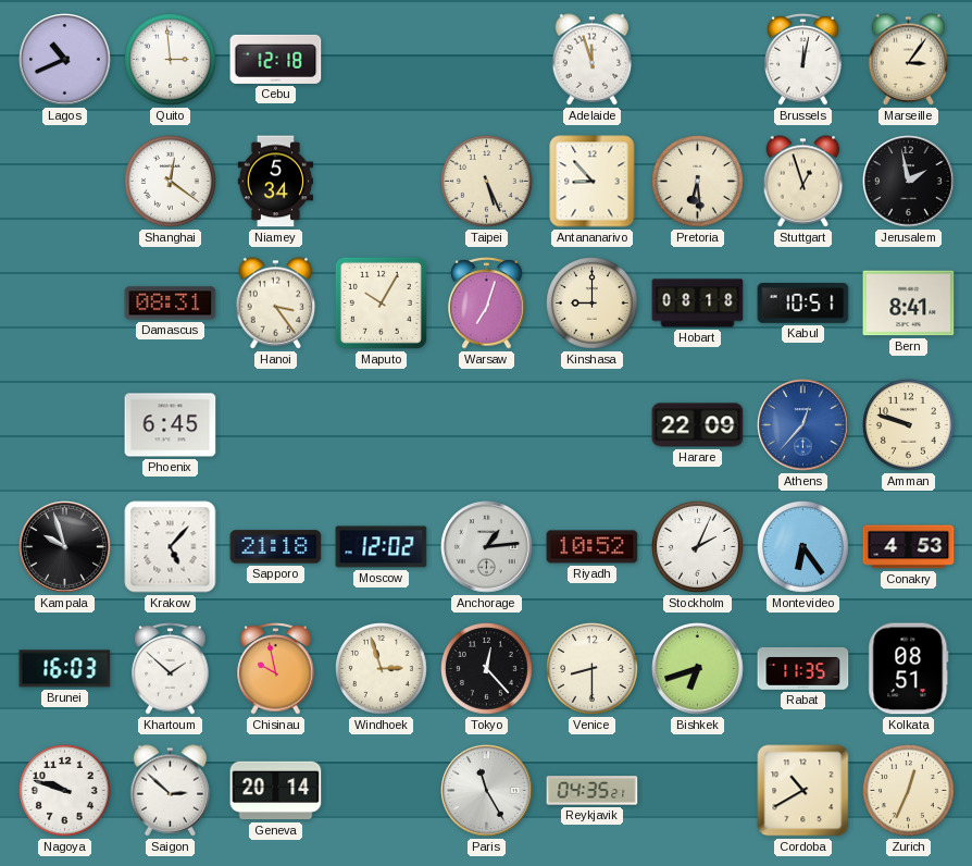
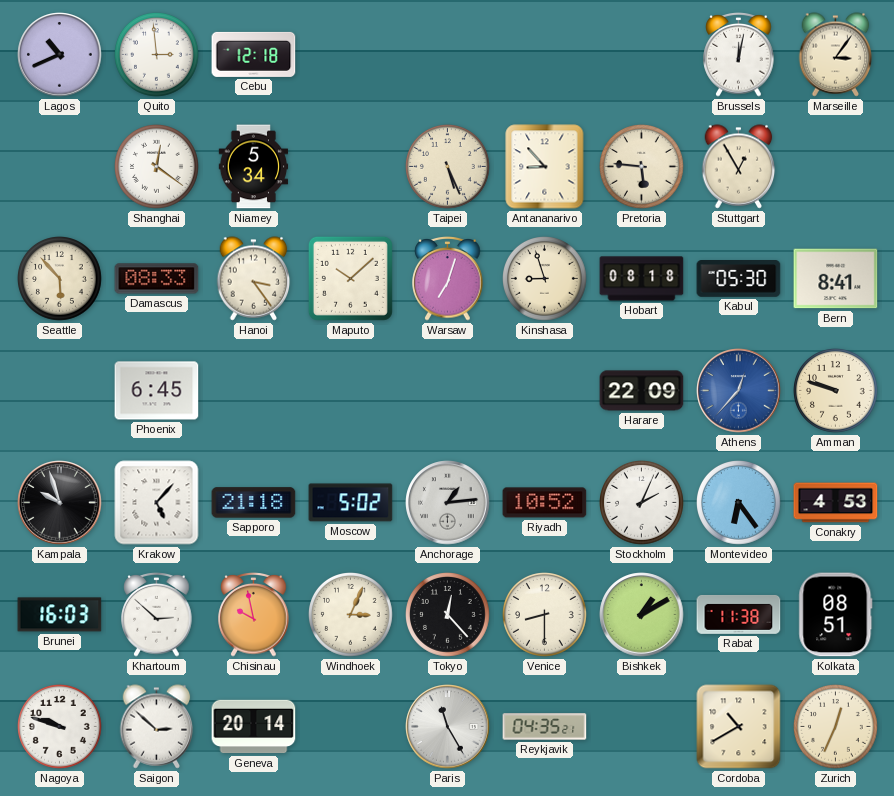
Adelaide: 11:57 -> none
Pretoria: 6:29 -> 5:46
Stuttgart: 12:57 -> 12:55
Jerusalem: 1:58 -> none
Seattle: none -> 5:53
Damascus: 08:31 -> 08:33
Maputo: 10:05 -> 10:08
Kinshasa: 9:00 -> 8:57
Kabul: 10:51 -> 05:30
Moscow: 12:02 -> 5:02
Khartoum: 1:52 -> 2:52
Windhoek: 2:57 -> 3:04
Bishkek: 6:42 -> 1:10
Rabat: 11:35 -> 11:38
